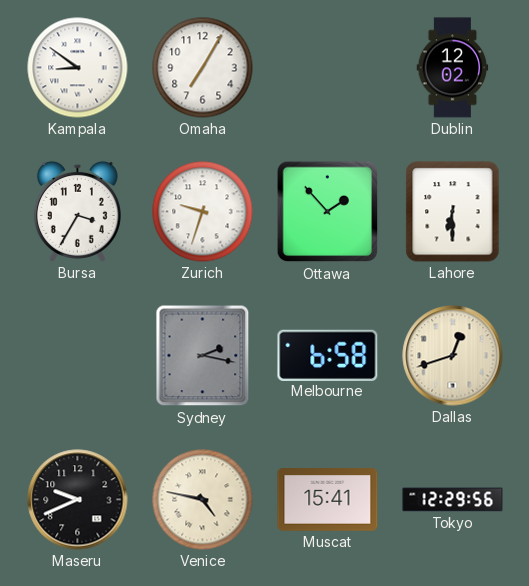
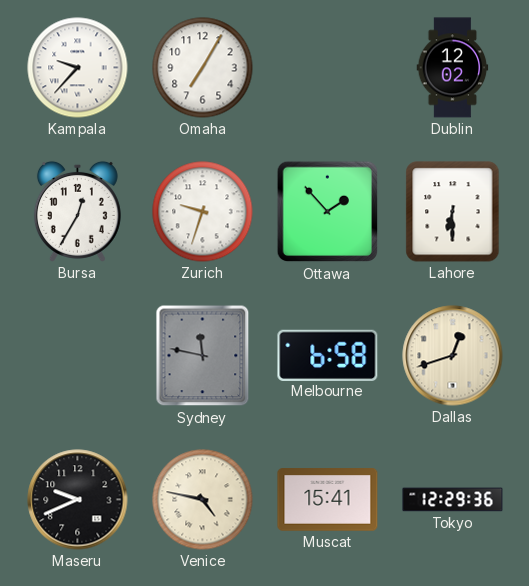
Kampala: 8:51 -> 9:37
Bursa: 3:35 -> 12:35
Sydney: 2:17 -> 11:47
Tokyo: 12:29:56 -> 12:29:36
